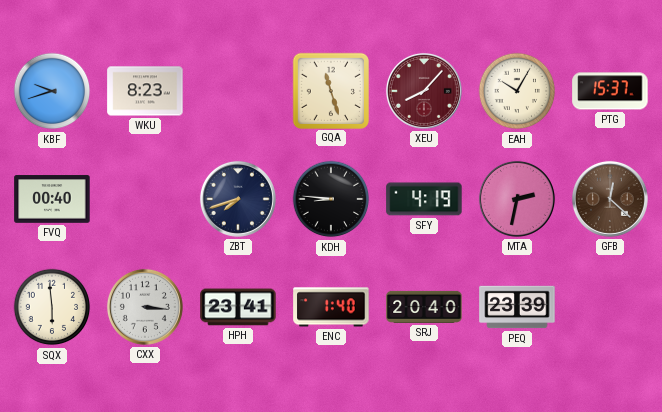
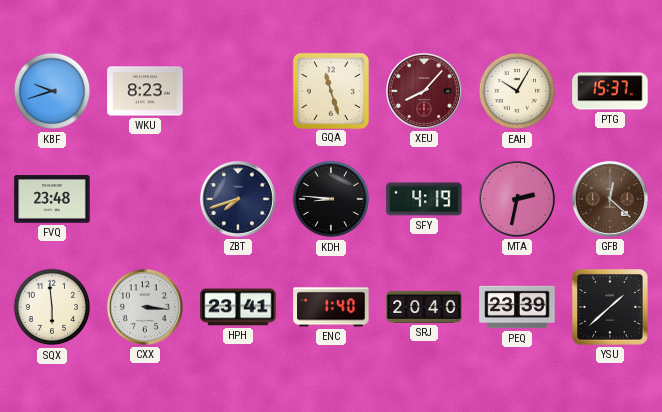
FVQ: 00:40 -> 23:48
YSU: none -> 1:38
